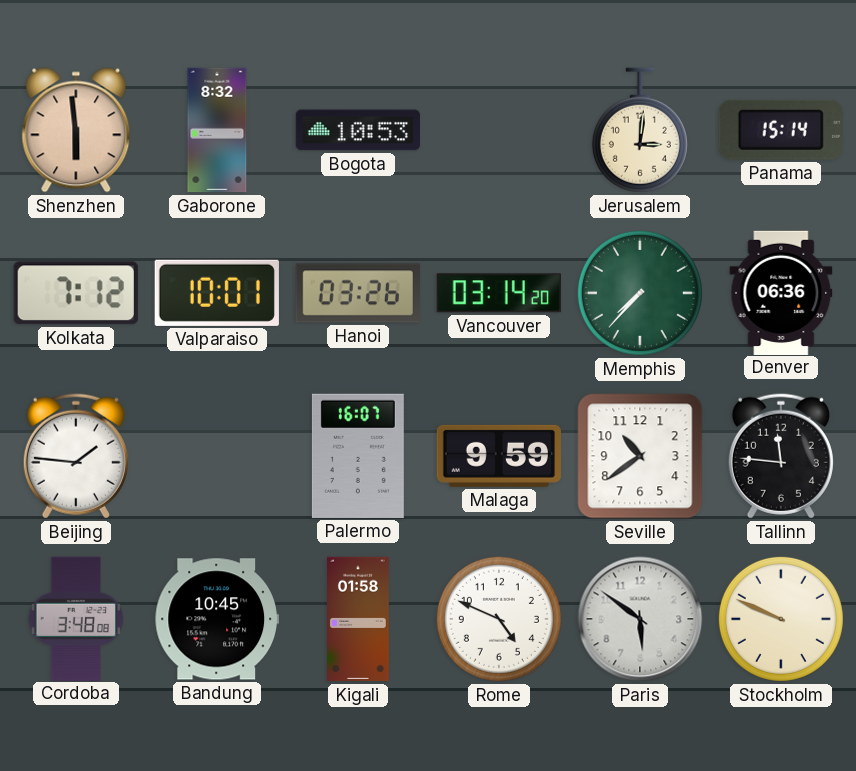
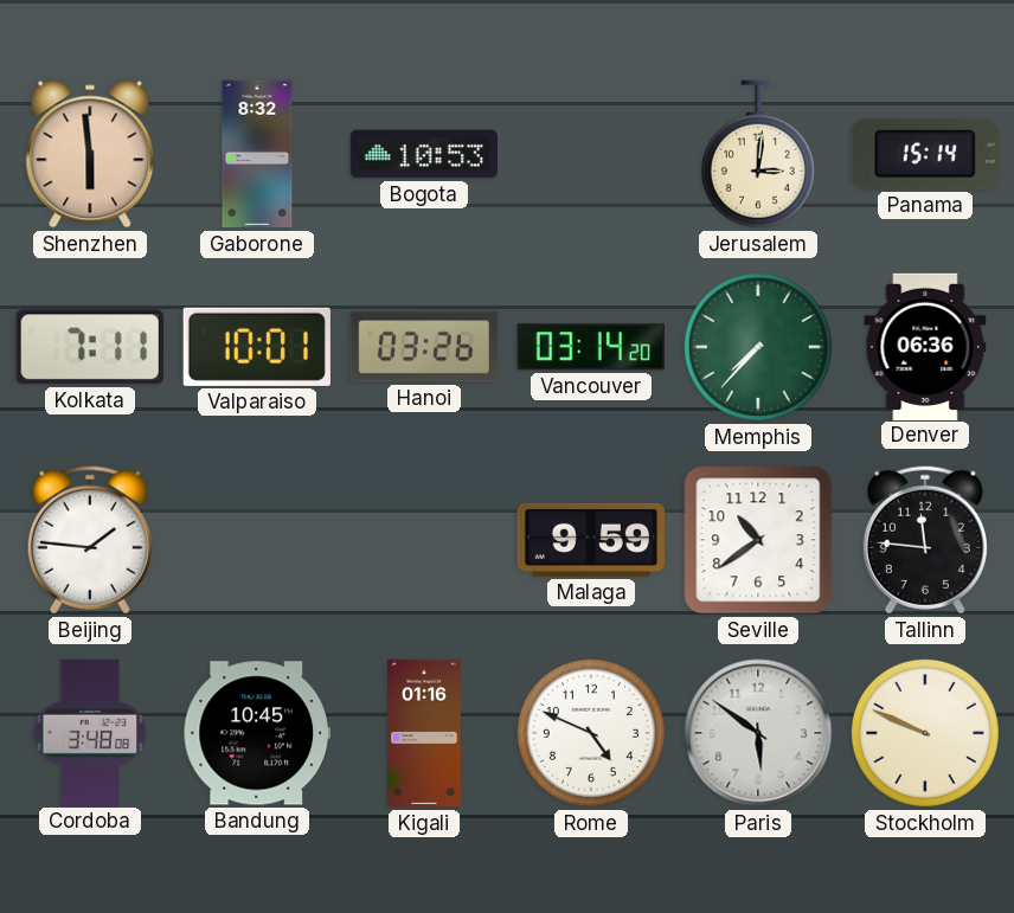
Kolkata: 7:12 -> 7:11
Palermo: 16:07 -> none
Kigali: 01:58 -> 01:16
